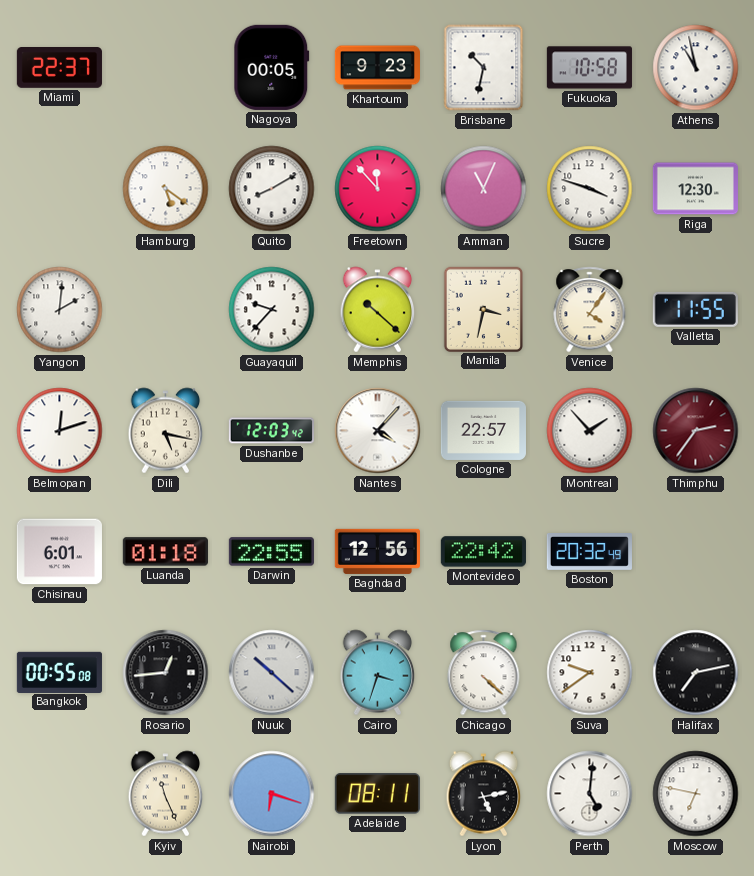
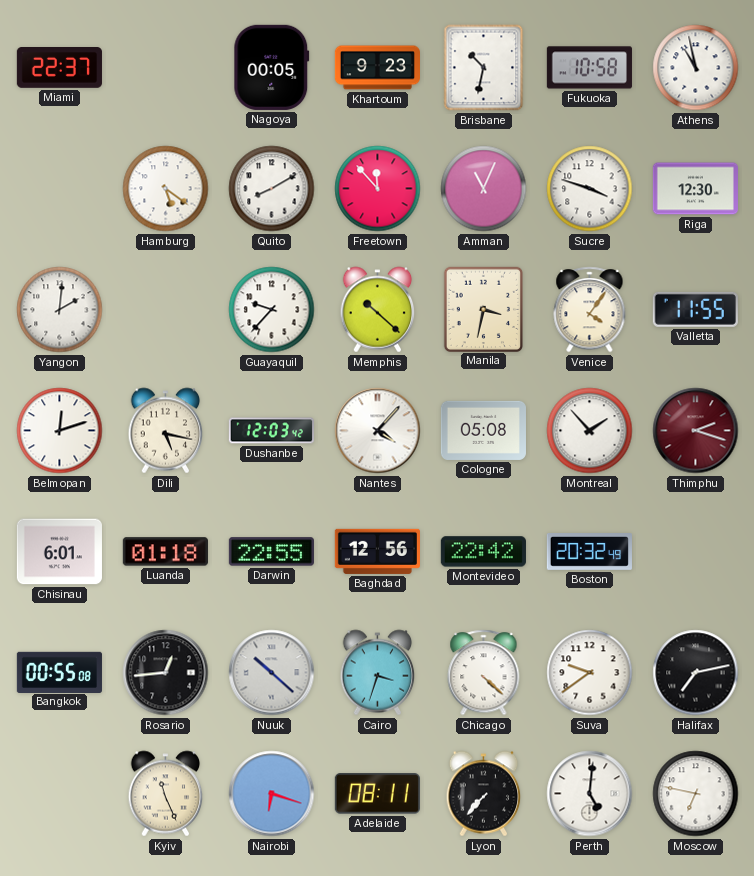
Cologne: 22:57 -> 05:08
Thimphu: 2:36 -> 2:18
Lyon: 5:13 -> 7:37
